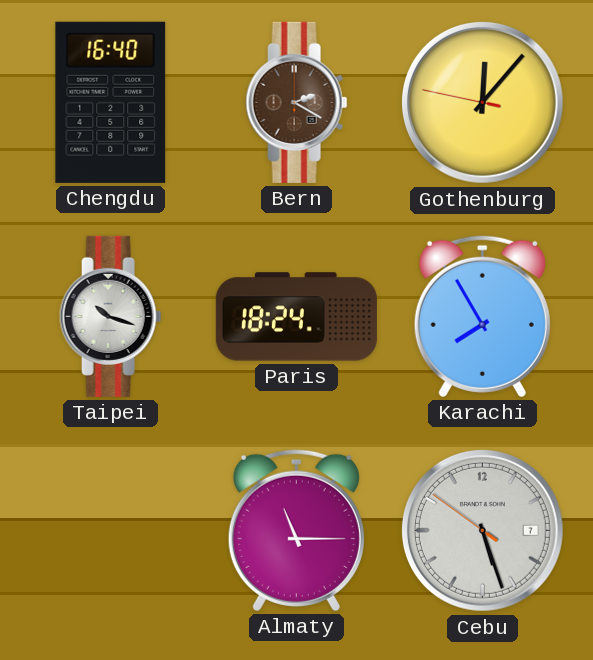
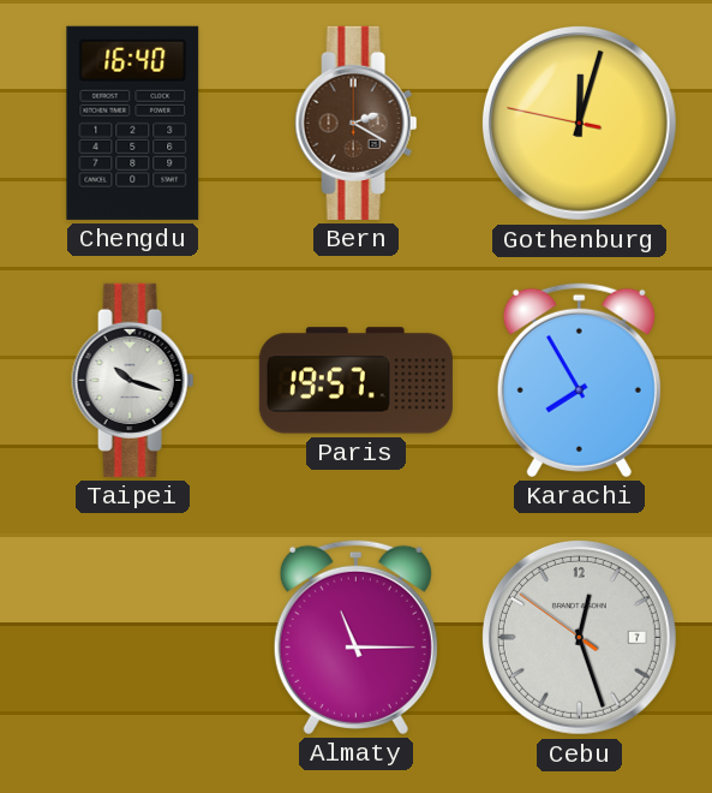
Gothenburg: 12:06 -> 12:02
Paris: 18:24 -> 19:57
Cebu: 5:26 -> 12:26
